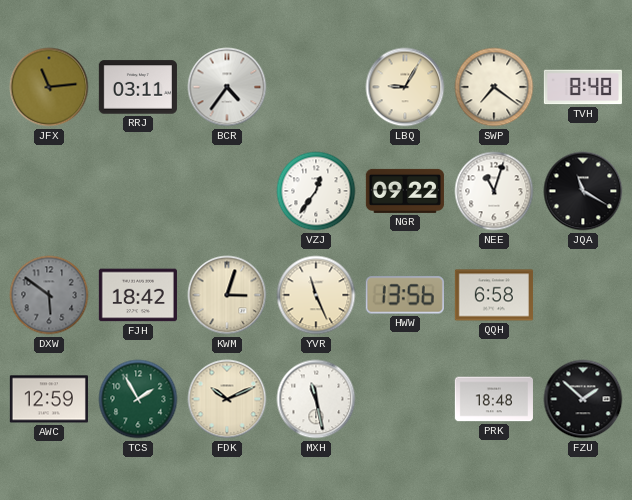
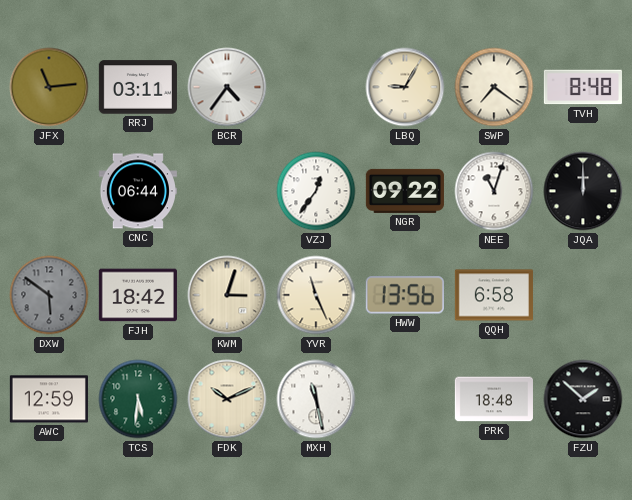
CNC: none -> 06:44
JQA: 11:20 -> 12:00
TCS: 1:55 -> 5:31
